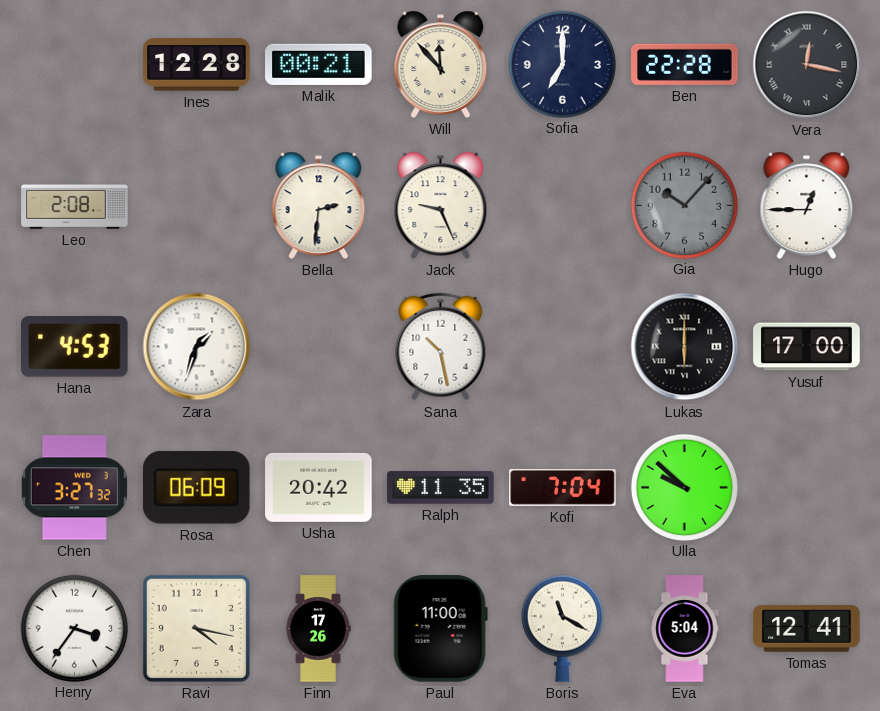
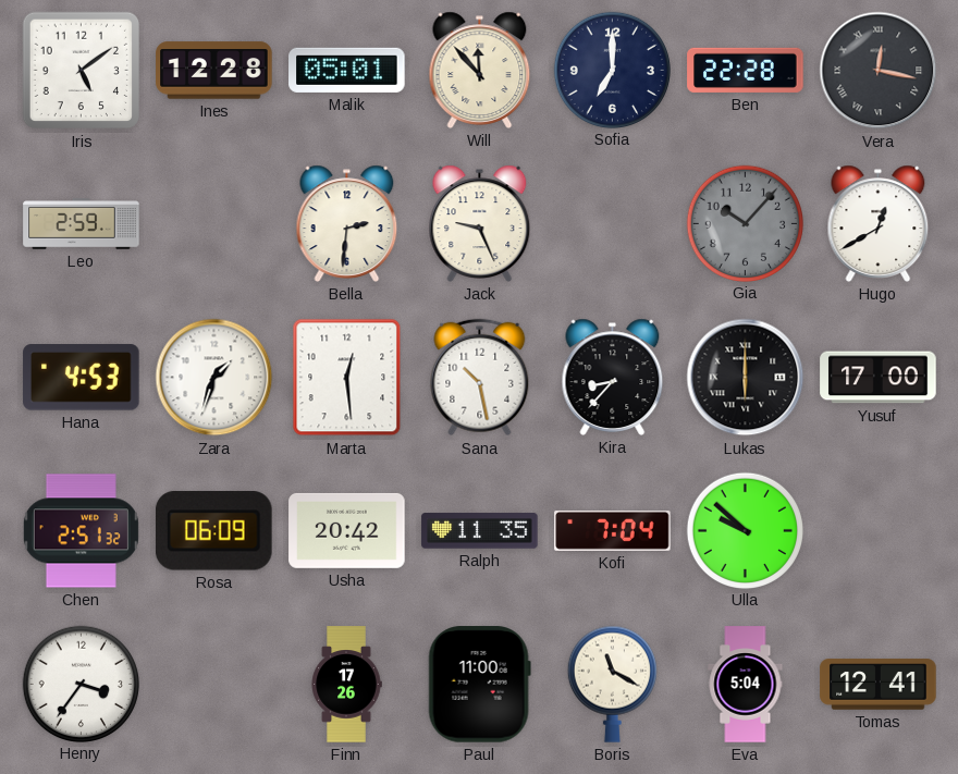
Iris: none -> 5:09
Malik: 00:21 -> 05:01
Leo: 2:08 -> 2:59
Hugo: 12:45 -> 12:40
Marta: none -> 12:29
Kira: none -> 8:37
Chen: 3:27 -> 2:51
Ravi: 4:17 -> none
